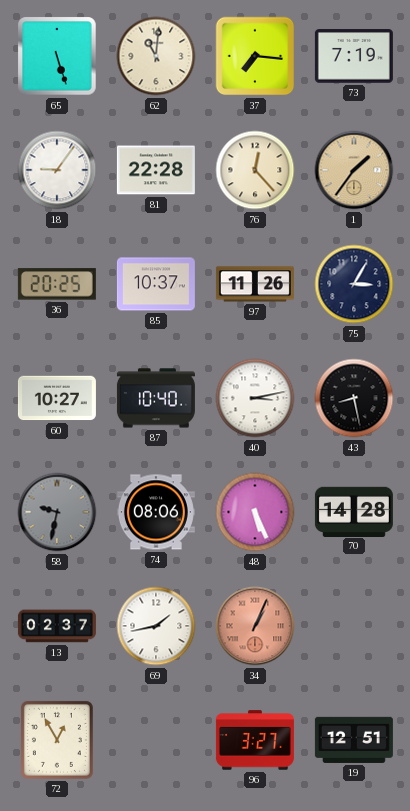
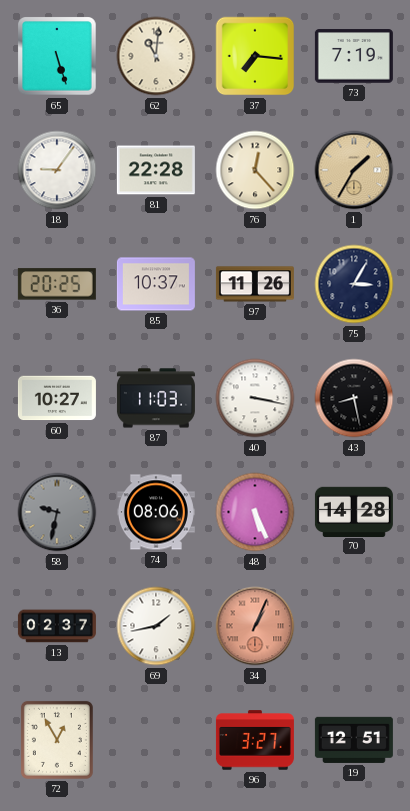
1: 1:36 -> 1:35
87: 10:40 -> 11:03
40: 3:13 -> 3:17
